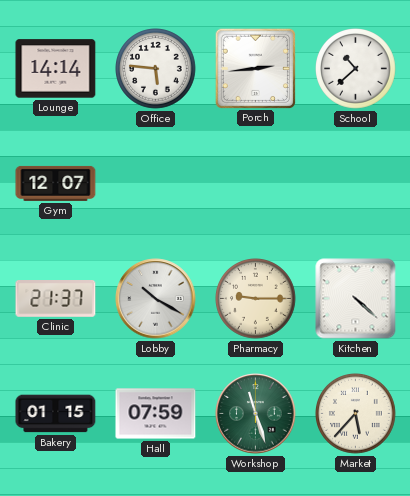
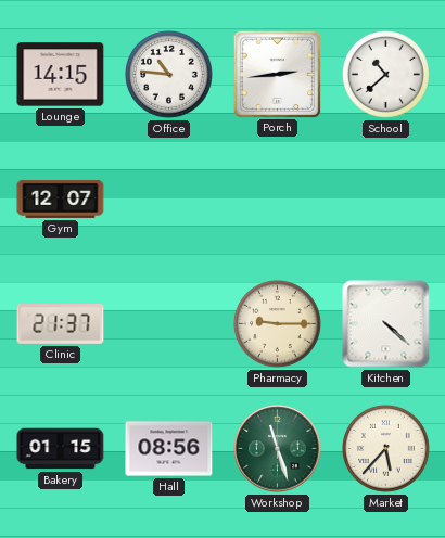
Lounge: 14:14 -> 14:15
Office: 5:46 -> 10:46
Lobby: 10:20 -> none
Hall: 07:59 -> 08:56
